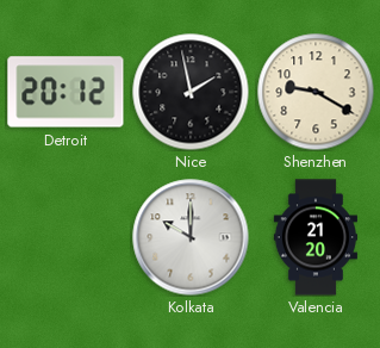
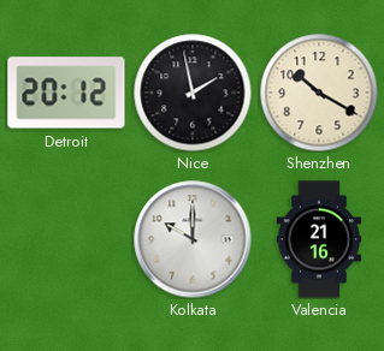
Shenzhen: 9:20 -> 10:20
Valencia: 21:20 -> 21:16
